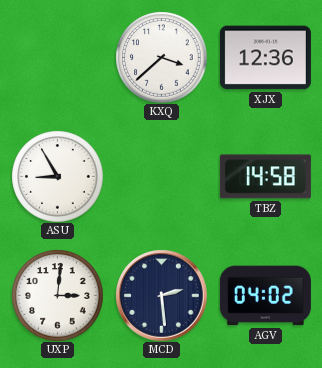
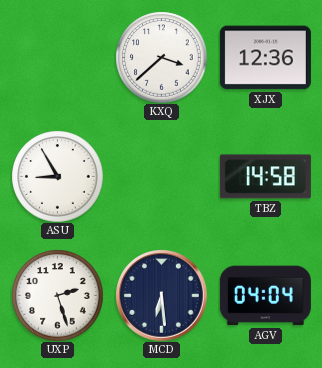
UXP: 3:01 -> 2:27
MCD: 2:29 -> 6:29
AGV: 04:02 -> 04:04
